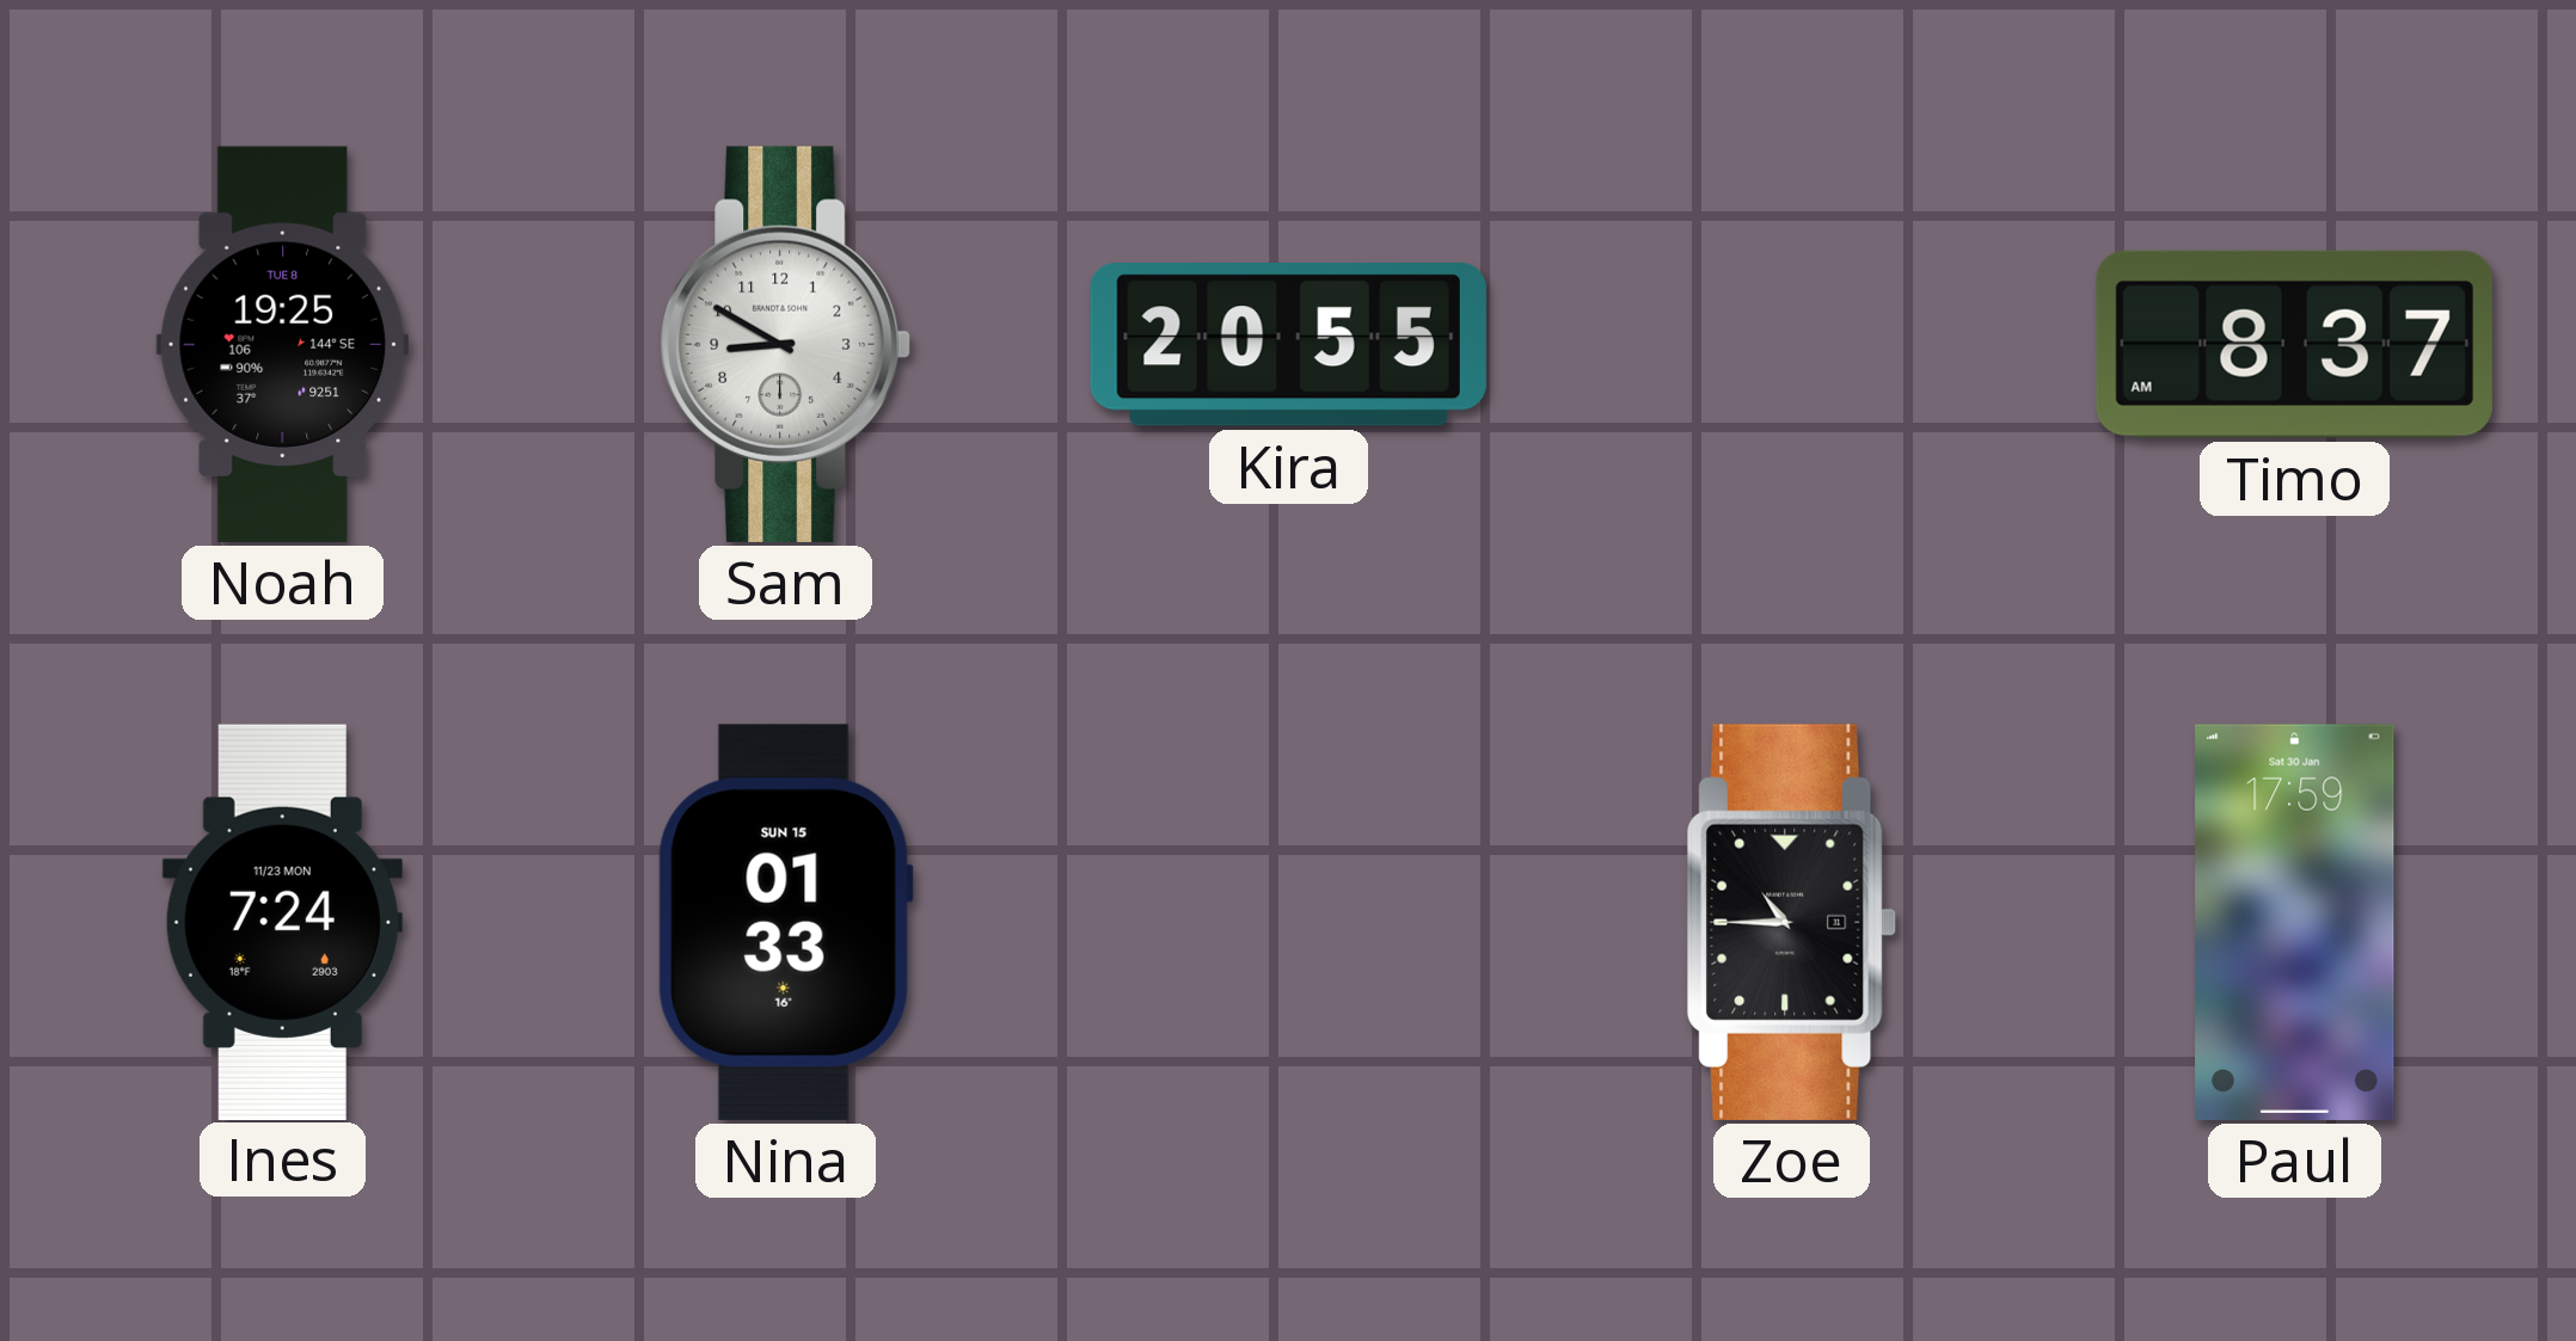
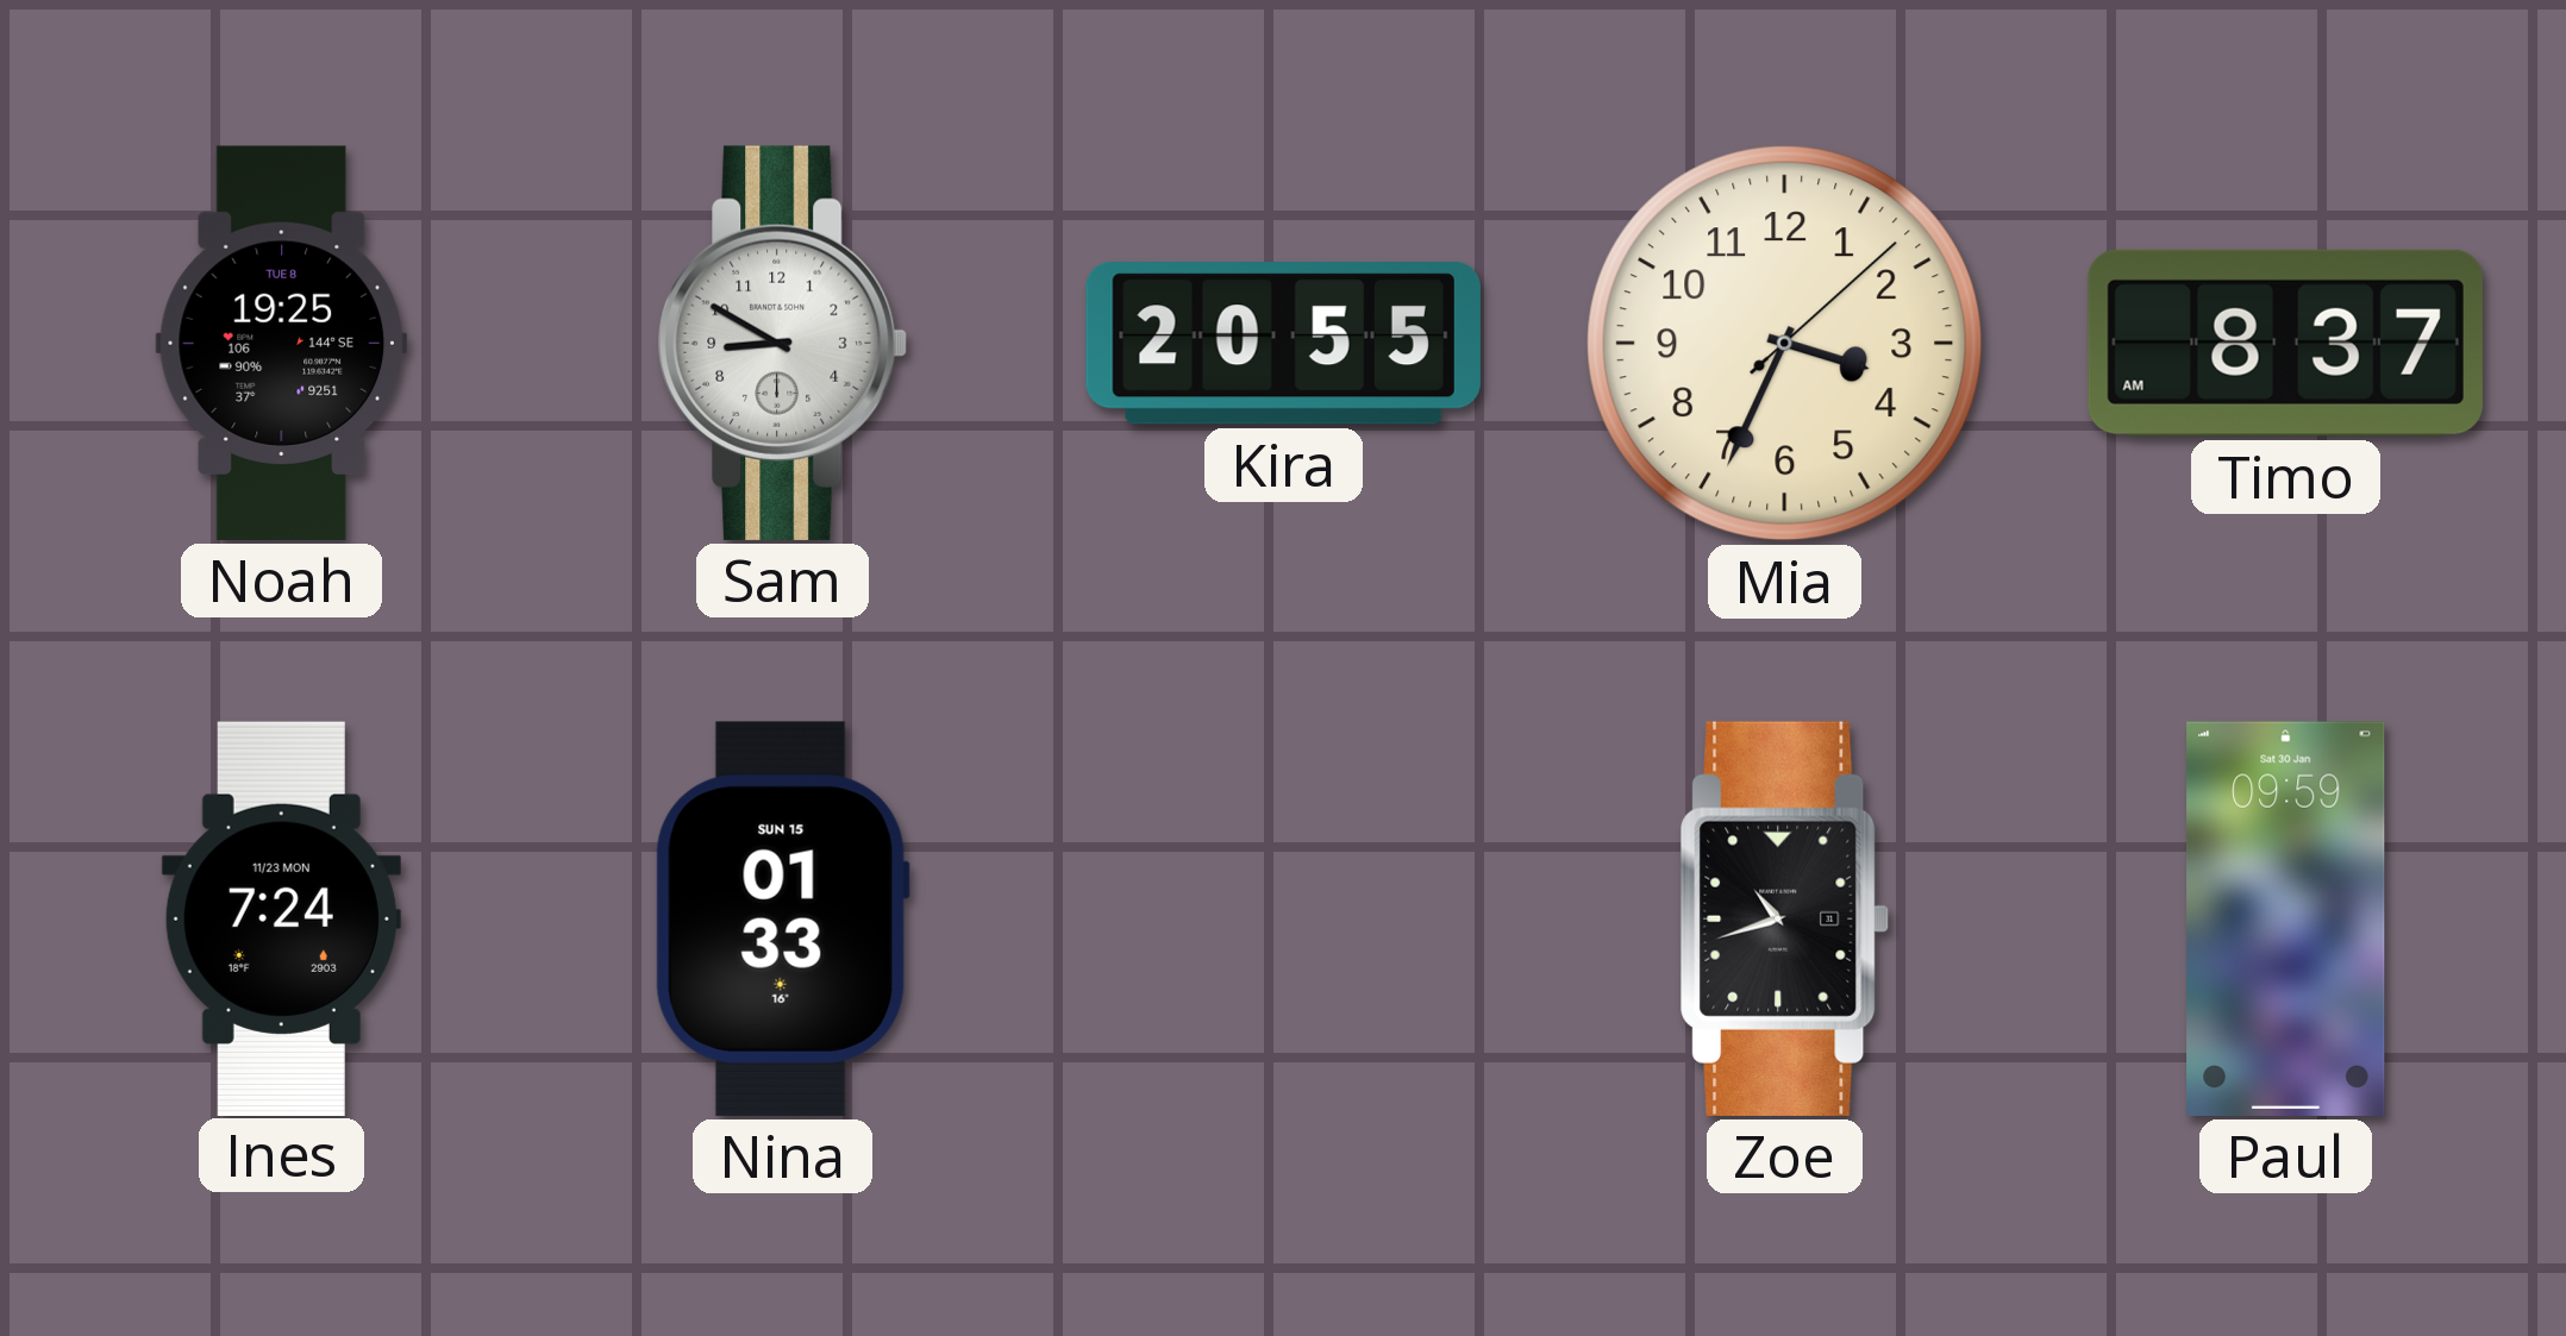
Mia: none -> 3:34
Zoe: 10:45 -> 10:42
Paul: 17:59 -> 09:59
